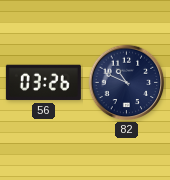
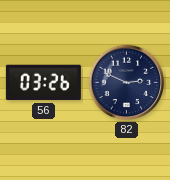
82: 10:49 -> 2:49
